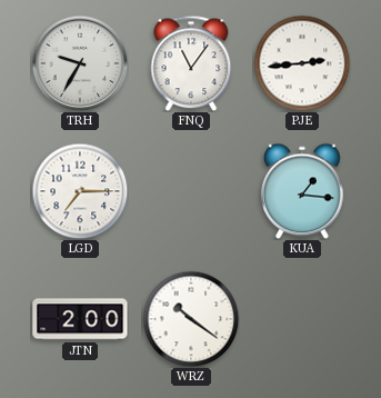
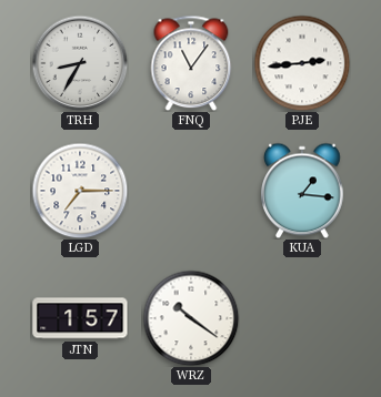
TRH: 9:35 -> 8:35
JTN: 2:00 -> 1:57
